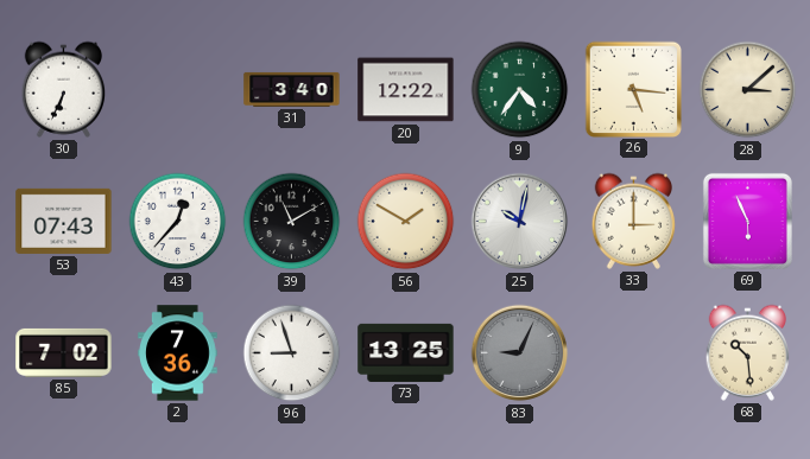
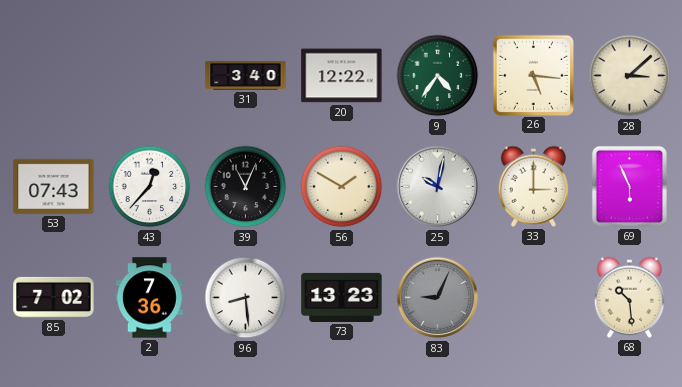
30: 6:34 -> none
39: 11:10 -> 11:04
96: 8:57 -> 8:29
73: 13:25 -> 13:23
